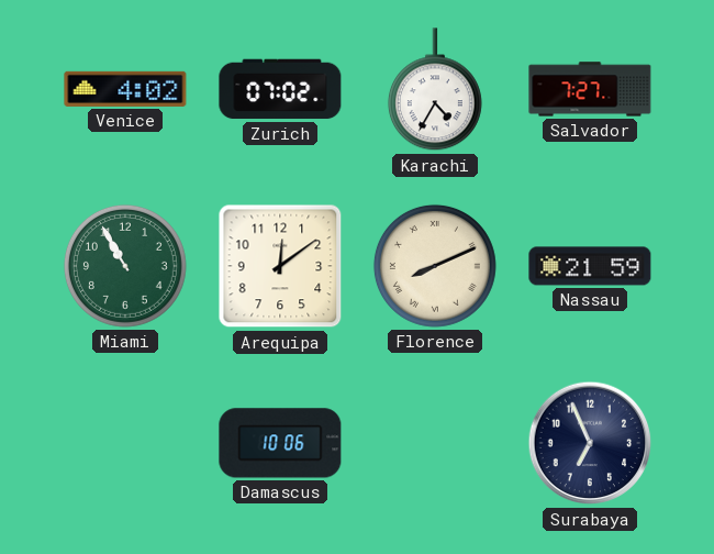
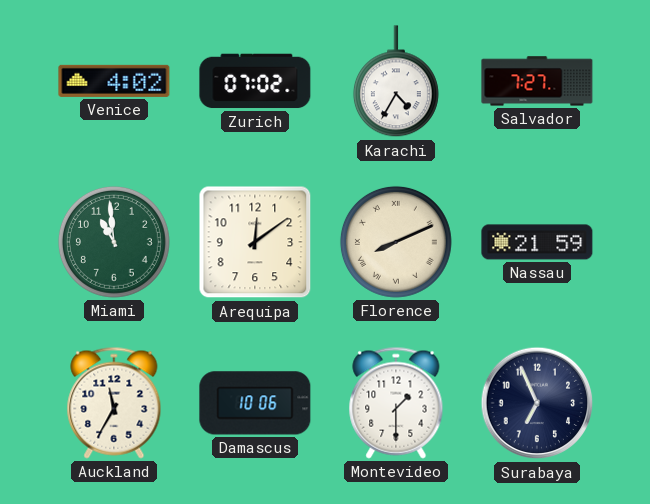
Miami: 10:55 -> 10:59
Auckland: none -> 11:35
Montevideo: none -> 1:30
